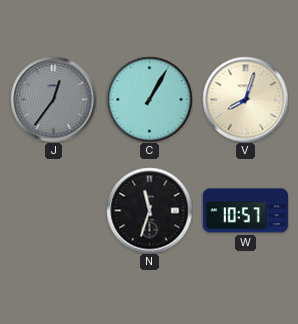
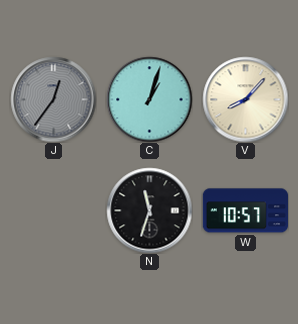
C: 1:05 -> 1:03
V: 8:03 -> 8:07
